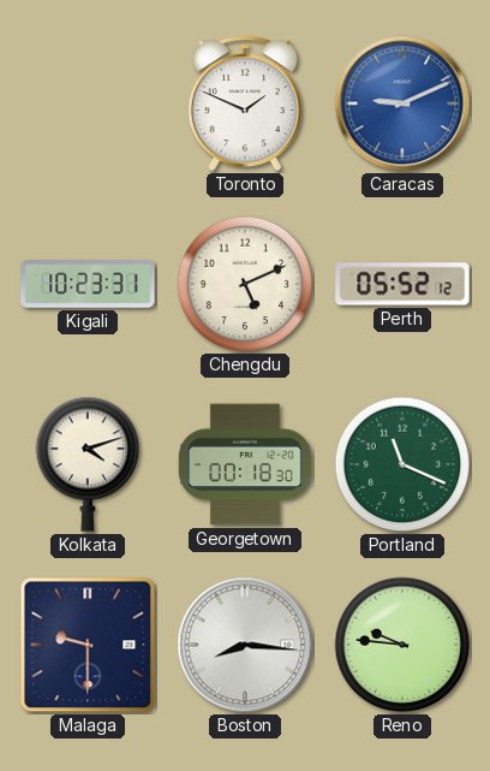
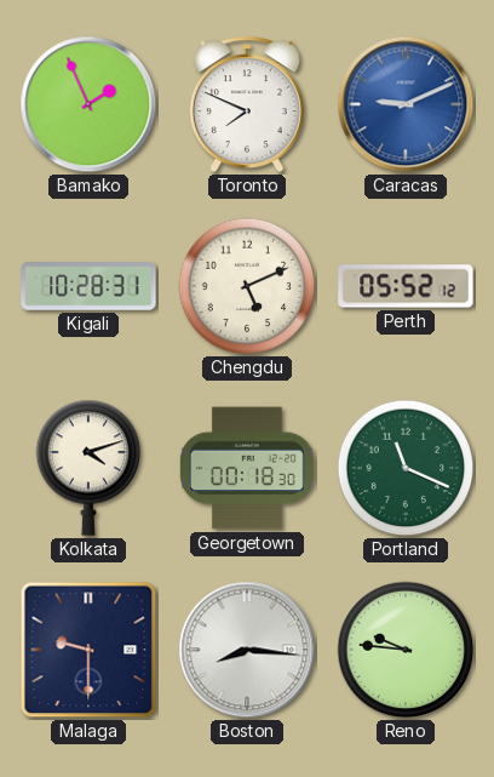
Bamako: none -> 1:56
Toronto: 1:49 -> 7:49
Kigali: 10:23 -> 10:28
